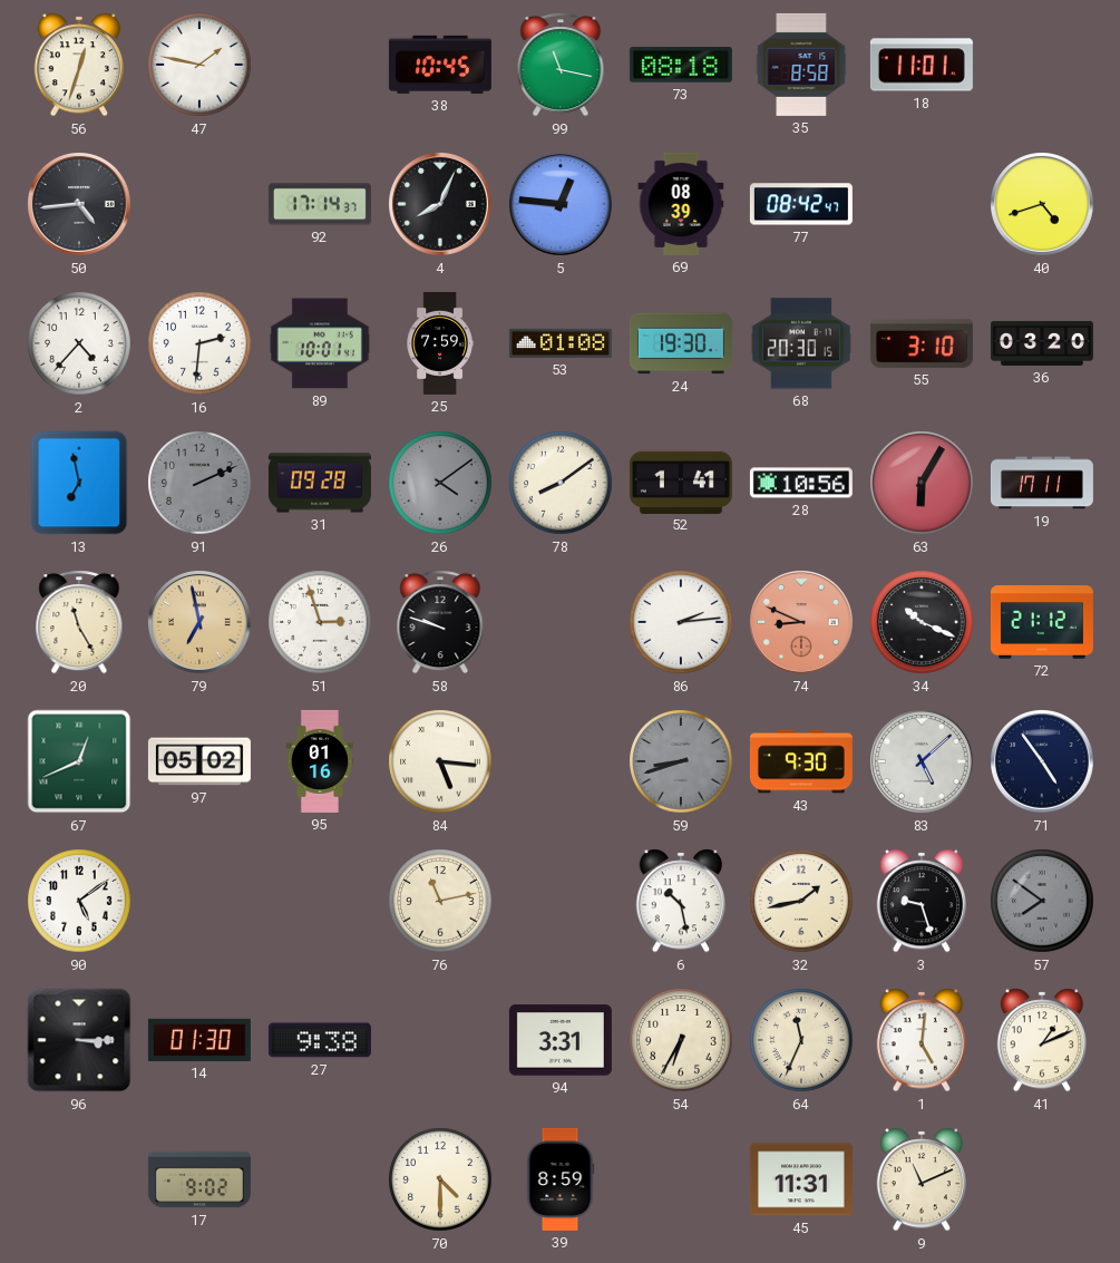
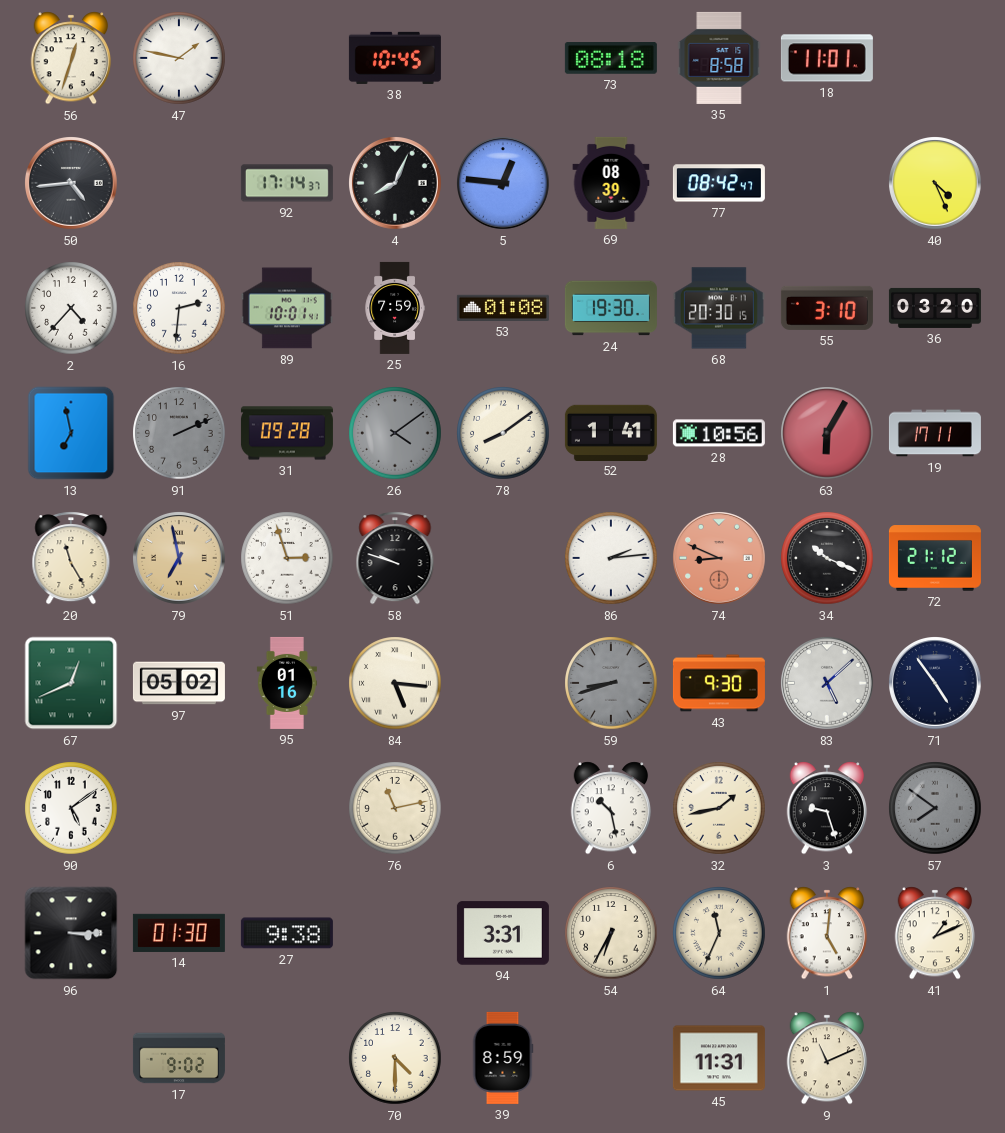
99: 11:17 -> none
40: 4:42 -> 4:26
